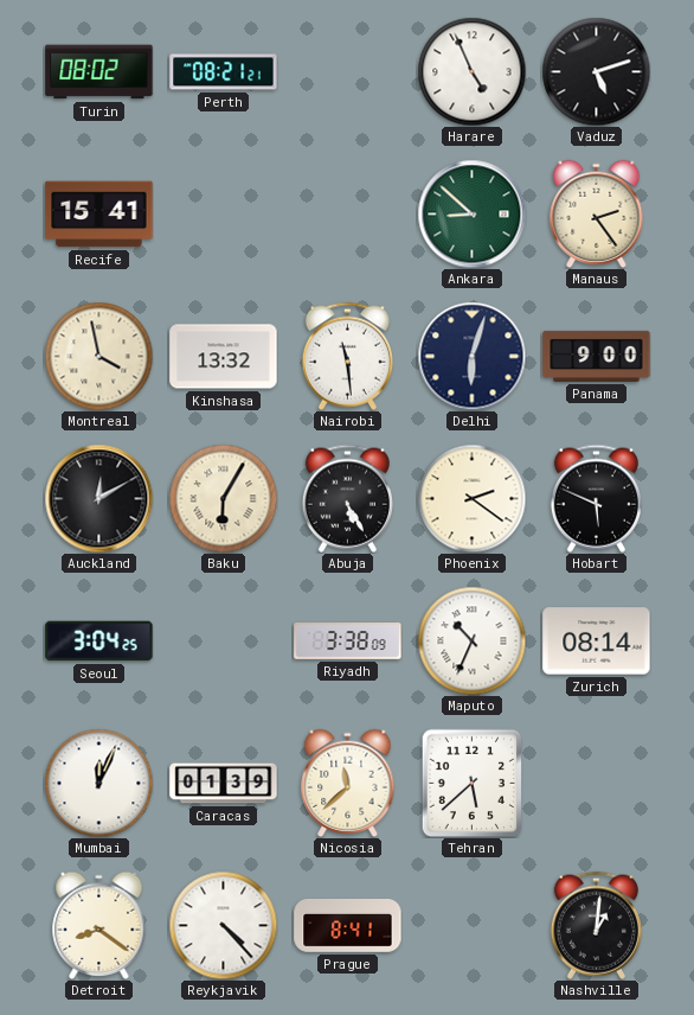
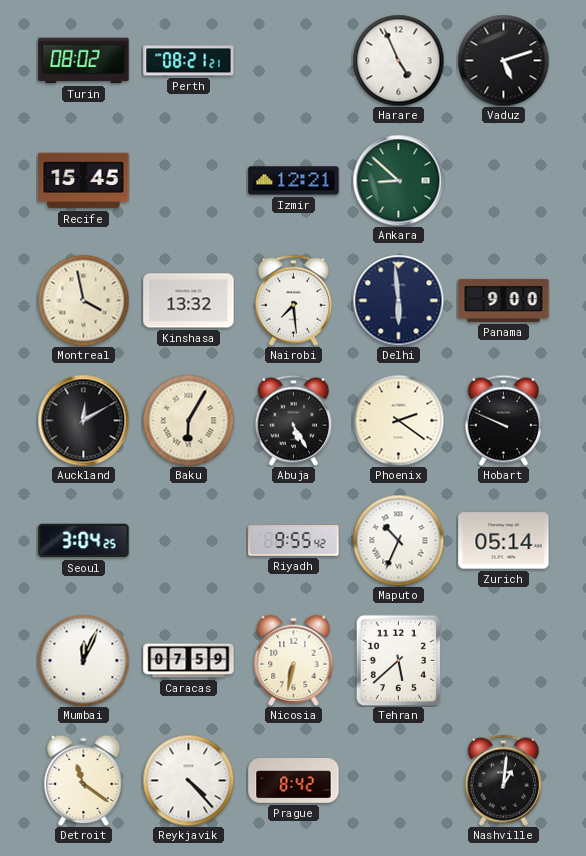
Recife: 15:41 -> 15:45
Izmir: none -> 12:21
Manaus: 2:24 -> none
Nairobi: 11:29 -> 7:29
Delhi: 6:03 -> 5:59
Hobart: 5:49 -> 9:49
Riyadh: 3:38 -> 9:55
Zurich: 08:14 -> 05:14
Caracas: 01:39 -> 07:59
Nicosia: 11:38 -> 6:32
Detroit: 8:21 -> 11:21
Prague: 8:41 -> 8:42
